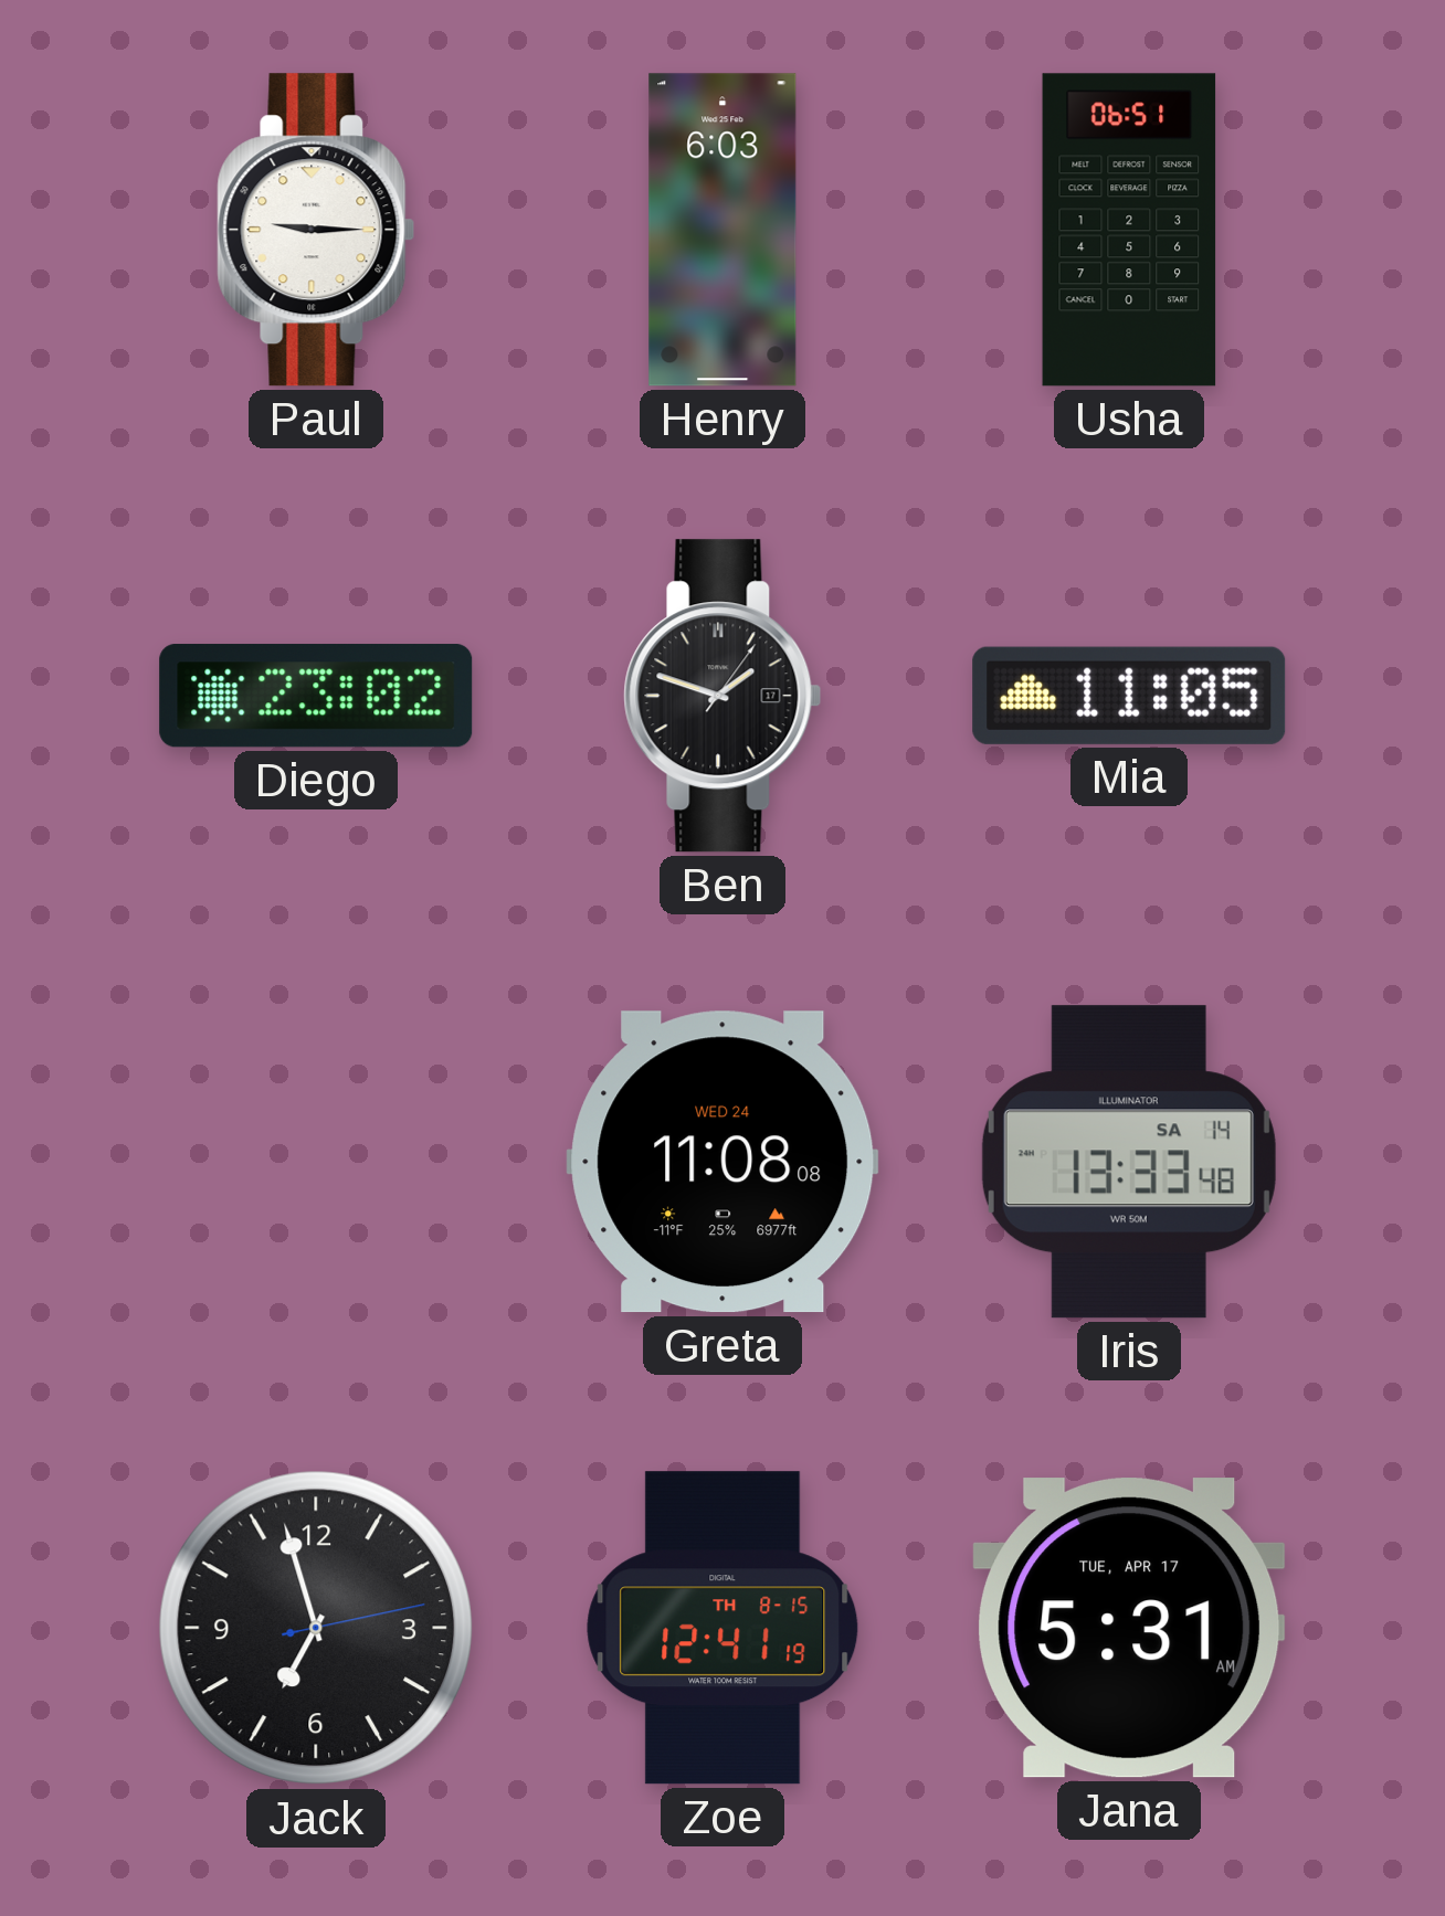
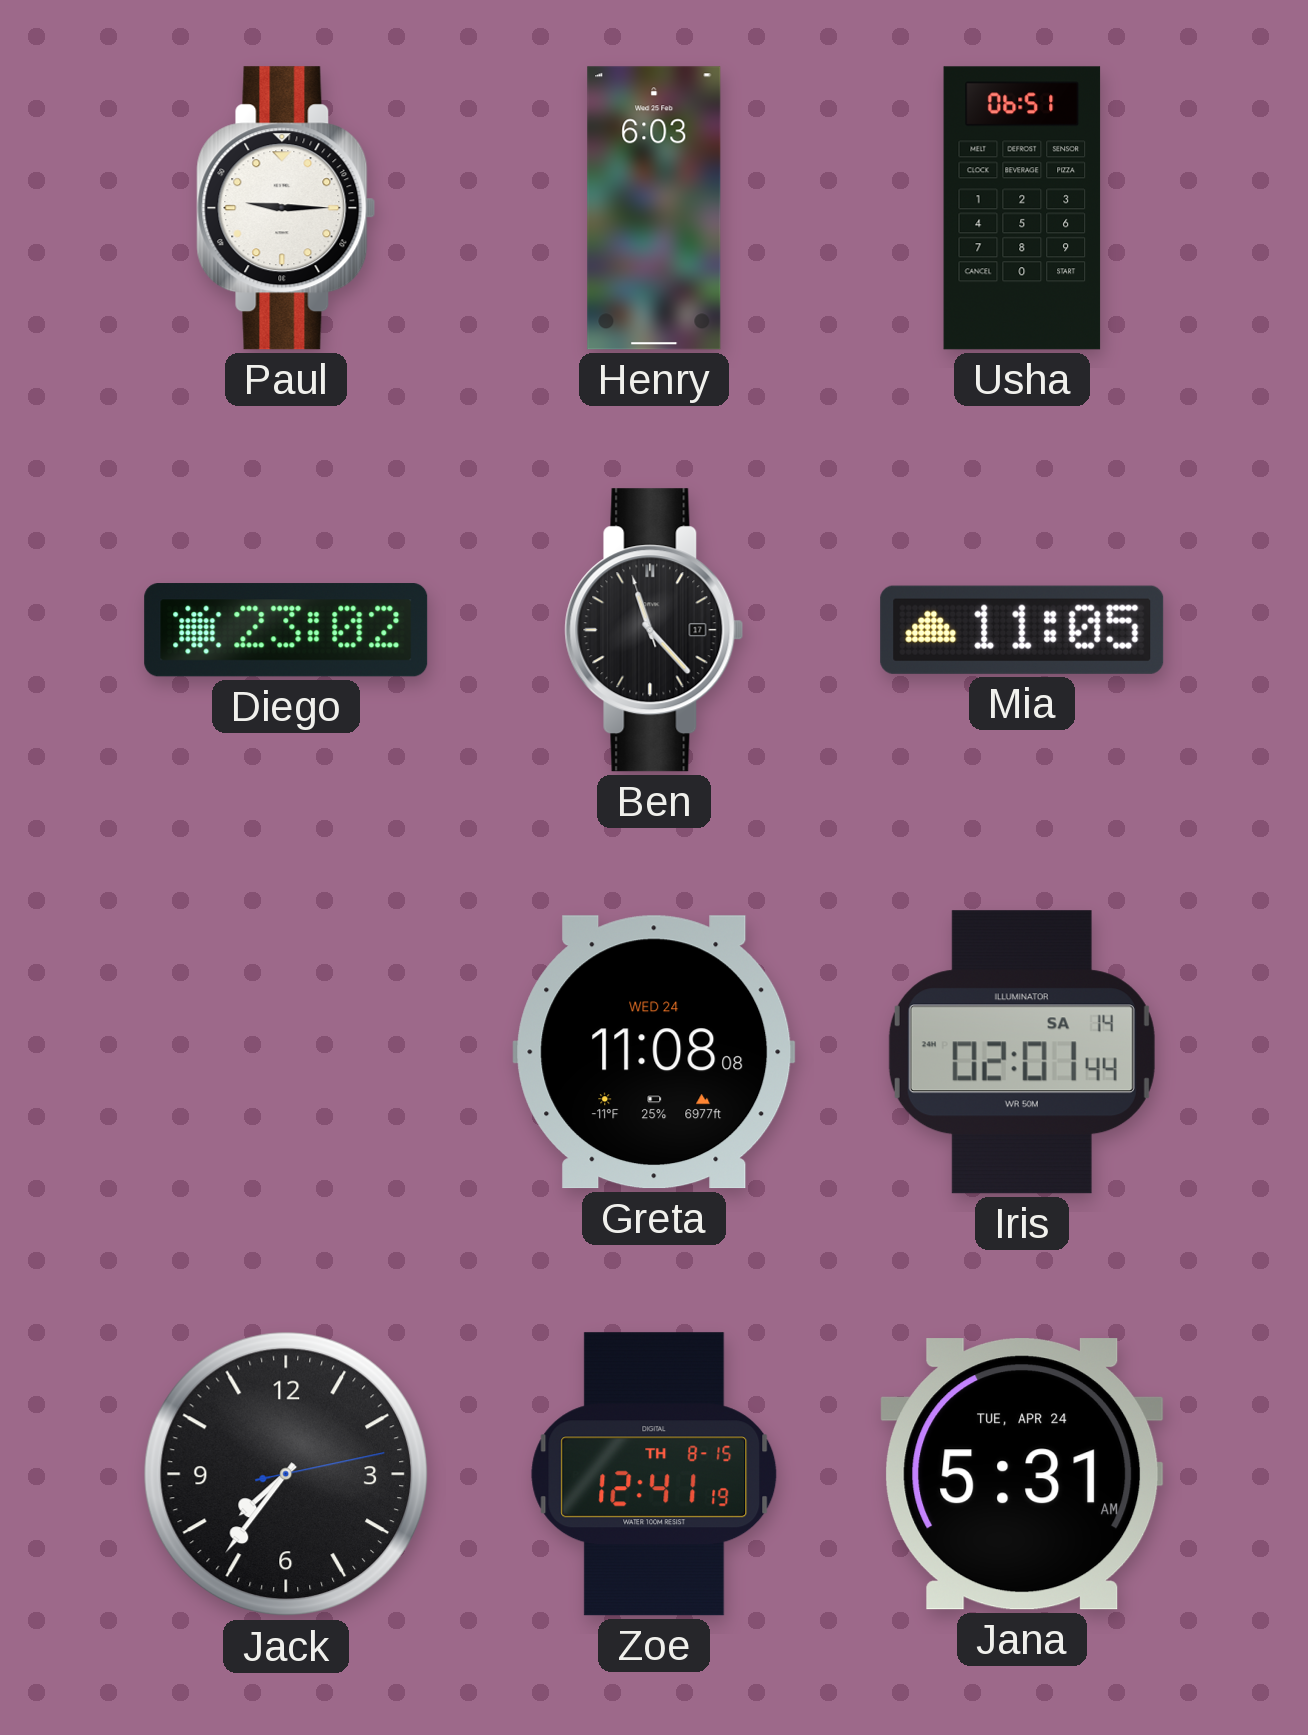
Ben: 1:48 -> 11:22
Iris: 13:33 -> 02:01
Jack: 6:57 -> 7:36
Jana date: TUE, APR 17 -> TUE, APR 24
